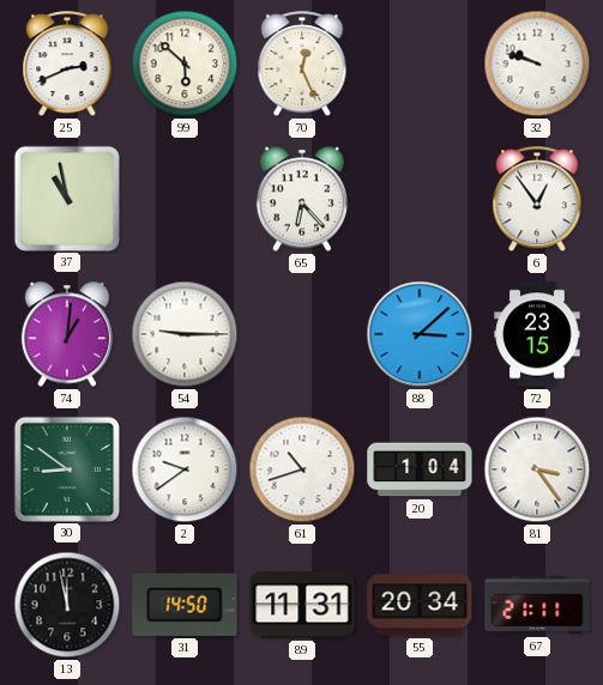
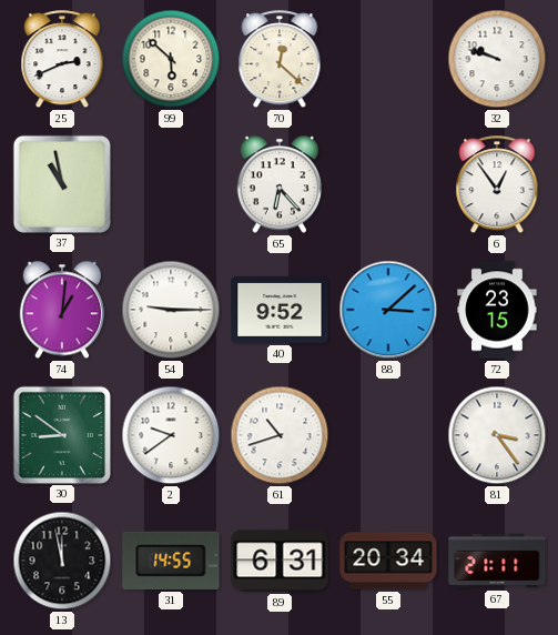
70: 12:26 -> 12:22
40: none -> 9:52
20: 1:04 -> none
31: 14:50 -> 14:55
89: 11:31 -> 6:31
